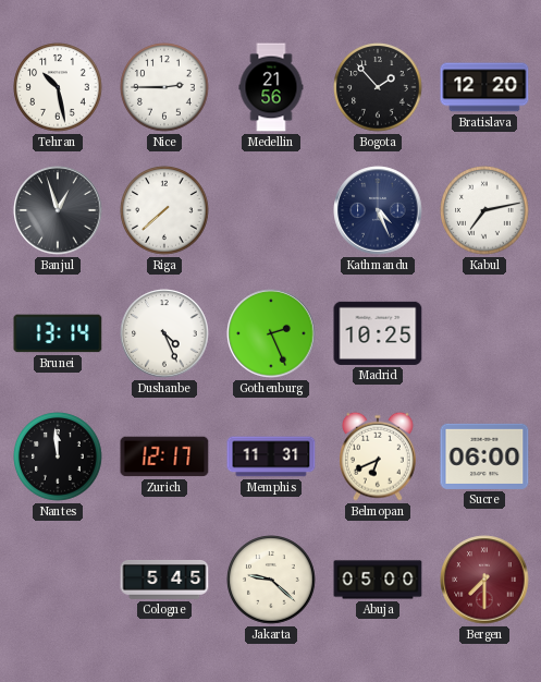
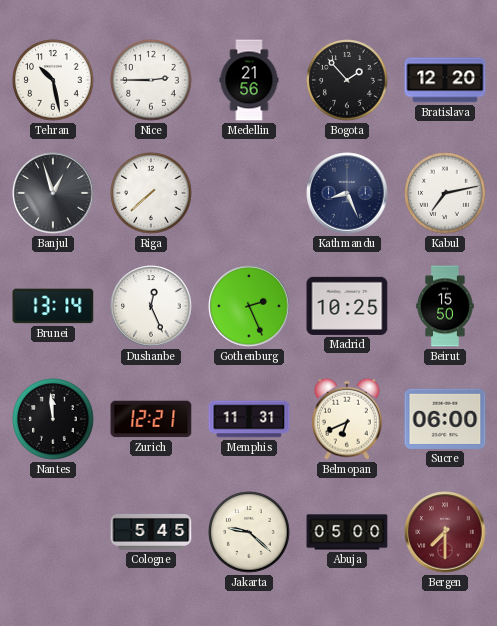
Kathmandu: 4:26 -> 8:26
Dushanbe: 4:26 -> 12:26
Beirut: none -> 15:50
Zurich: 12:17 -> 12:21
